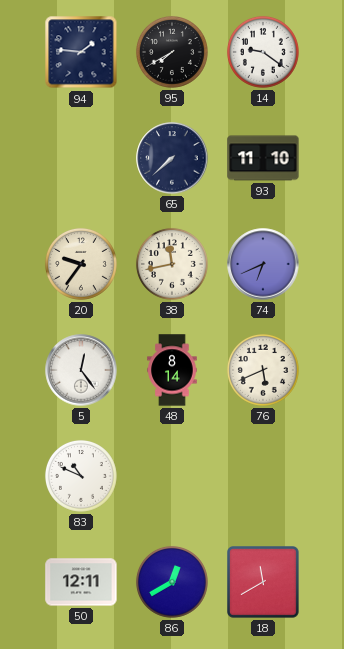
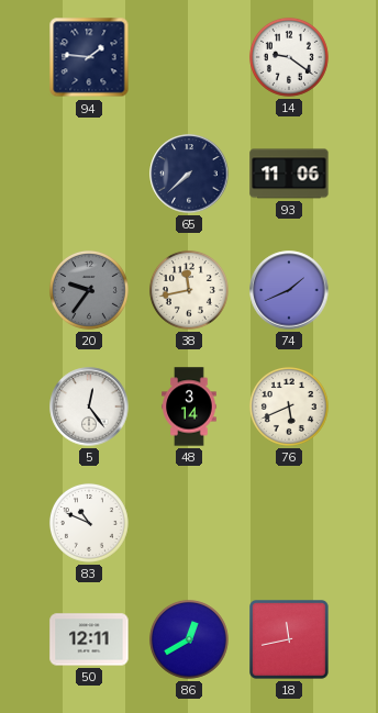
95: 7:40 -> none
93: 11:10 -> 11:06
20 dial: cream -> grey
74: 6:41 -> 1:41
48: 8:14 -> 3:14
18: 11:40 -> 11:43
